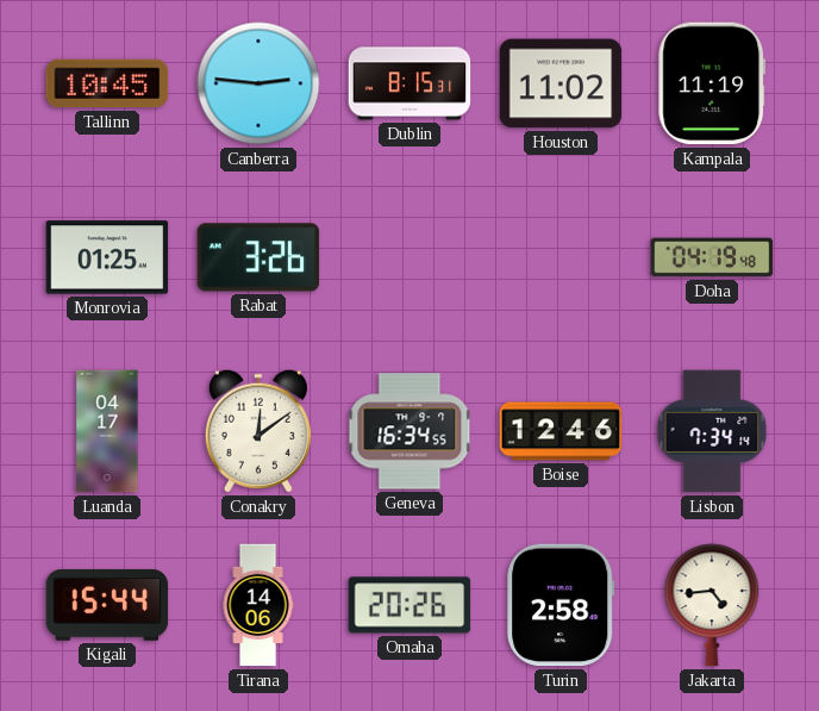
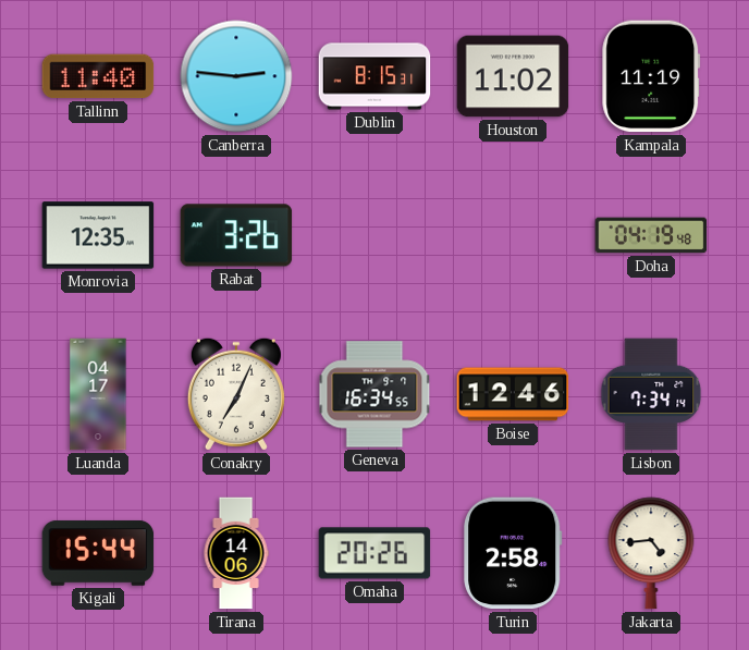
Tallinn: 10:45 -> 11:40
Monrovia: 01:25 -> 12:35
Conakry: 12:09 -> 7:04
